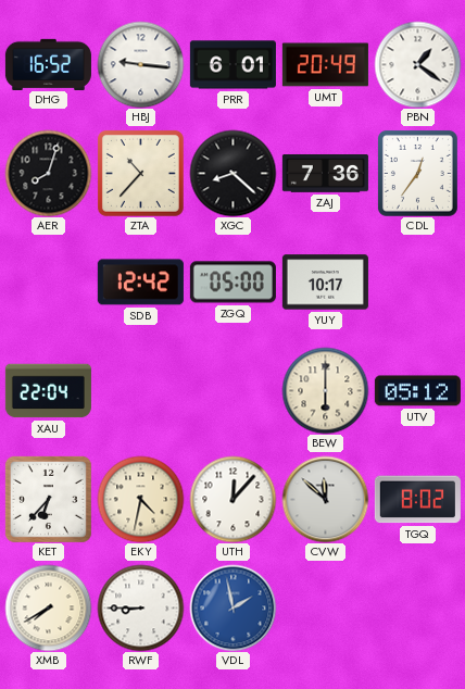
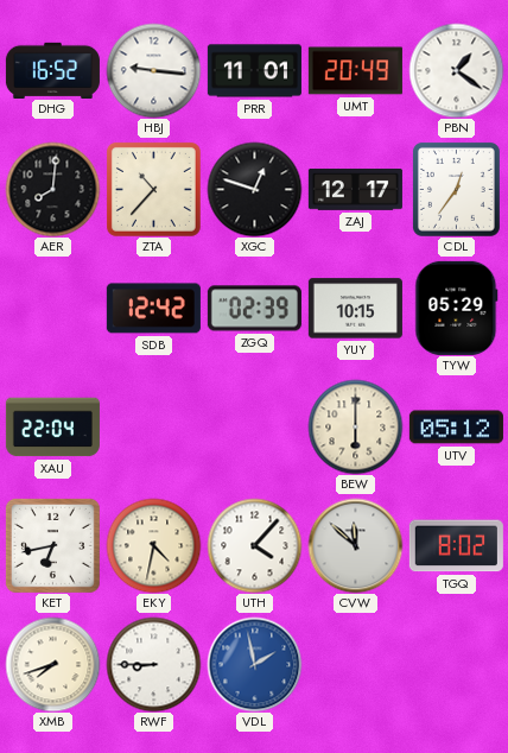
PRR: 6:01 -> 11:01
AER: 8:03 -> 8:01
XGC: 8:22 -> 12:48
ZAJ: 7:36 -> 12:17
ZGQ: 05:00 -> 02:39
YUY: 10:17 -> 10:15
TYW: none -> 05:29
KET: 6:37 -> 6:43
UTH: 12:07 -> 4:07
XMB: 7:40 -> 7:42
